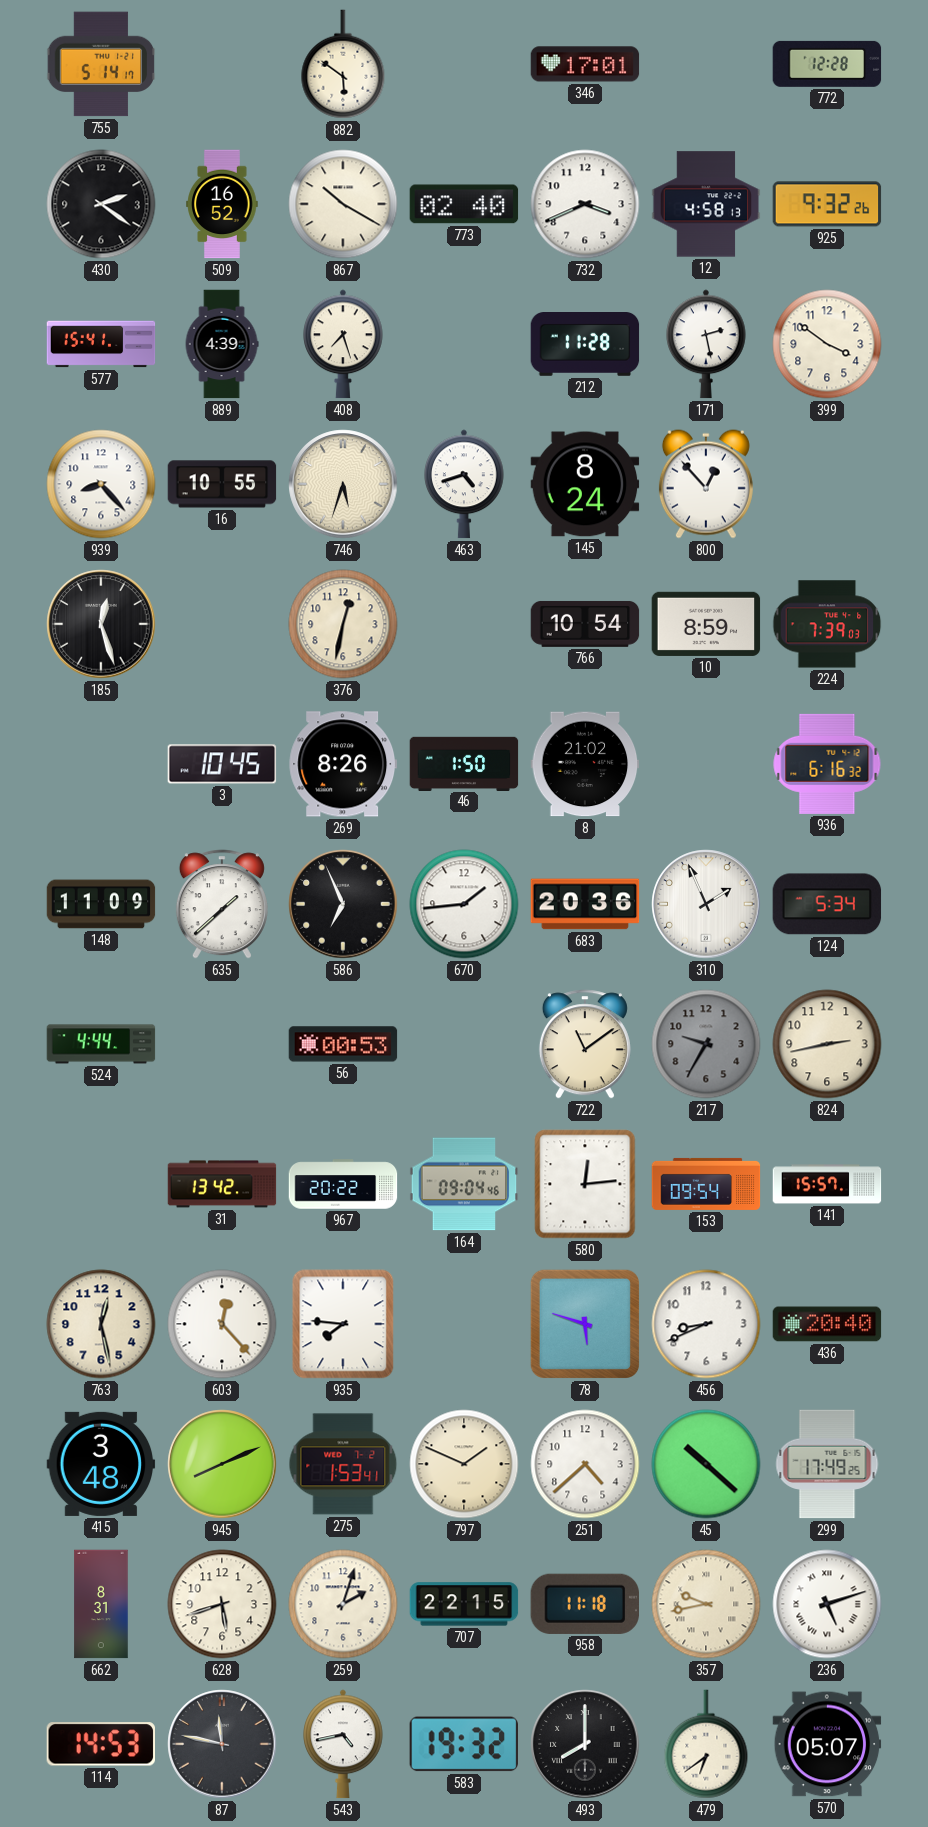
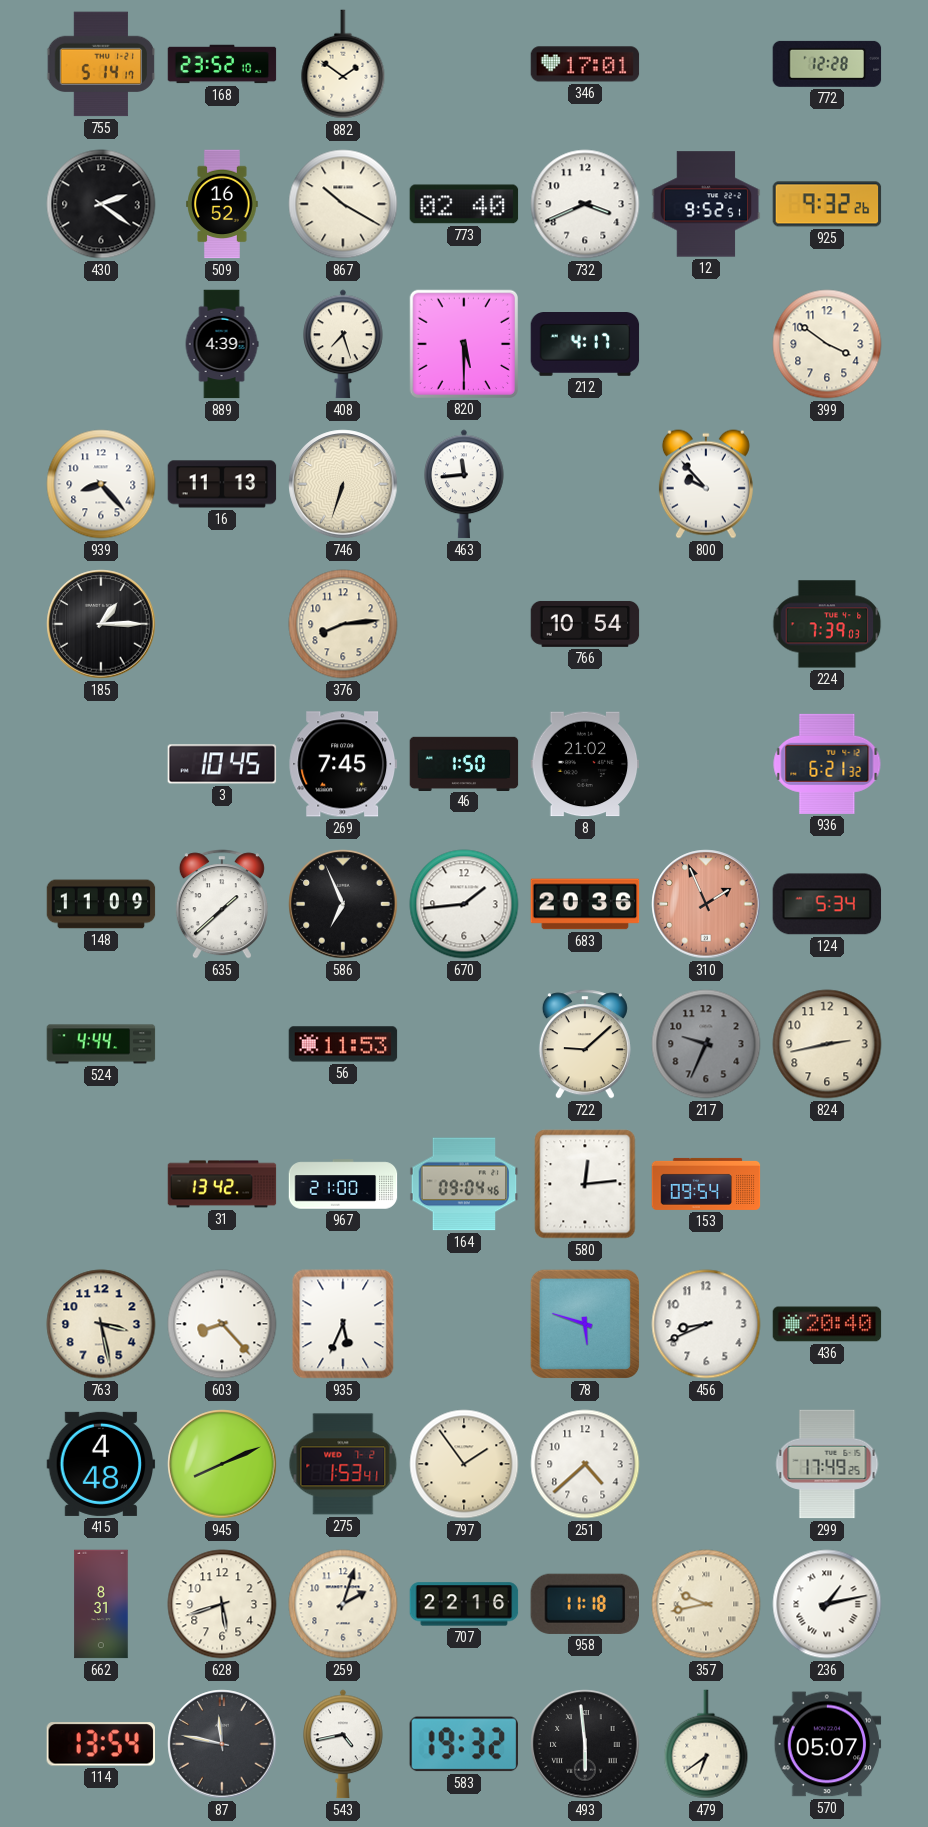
168: none -> 23:52
882: 5:51 -> 1:51
12: 4:58 -> 9:52
577: 15:41 -> none
820: none -> 5:30
212: 11:28 -> 4:17
171: 2:28 -> none
16: 10:55 -> 11:13
746: 5:33 -> 6:33
463: 4:42 -> 11:44
145: 8:24 -> none
800: 12:53 -> 9:53
185: 12:27 -> 1:15
376: 12:32 -> 8:14
10: 8:59 -> none
269: 8:26 -> 7:45
936: 6:16 -> 6:21
310 dial: white -> salmon
56: 00:53 -> 11:53
722: 11:09 -> 9:08
217: 9:35 -> 9:34
967: 20:22 -> 21:00
141: 15:57 -> none
763: 12:28 -> 3:28
603: 12:23 -> 8:23
935: 7:46 -> 5:34
415: 3:48 -> 4:48
797: 1:49 -> 1:54
45: 10:22 -> none
707: 22:15 -> 22:16
236: 5:12 -> 1:13
114: 14:53 -> 13:54
493: 8:00 -> 5:59
